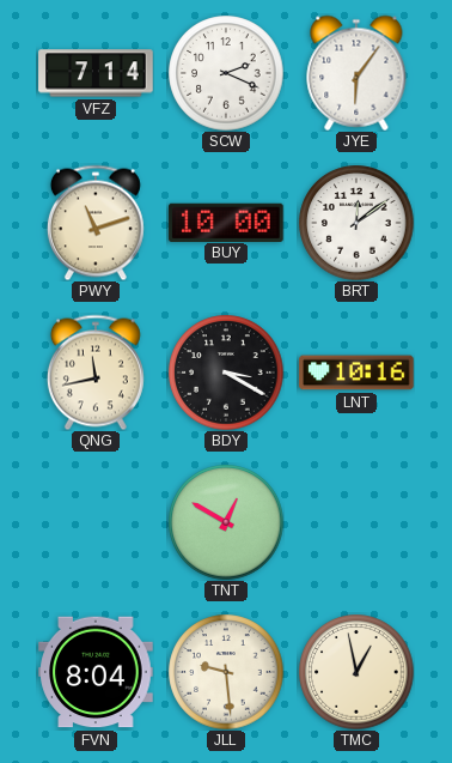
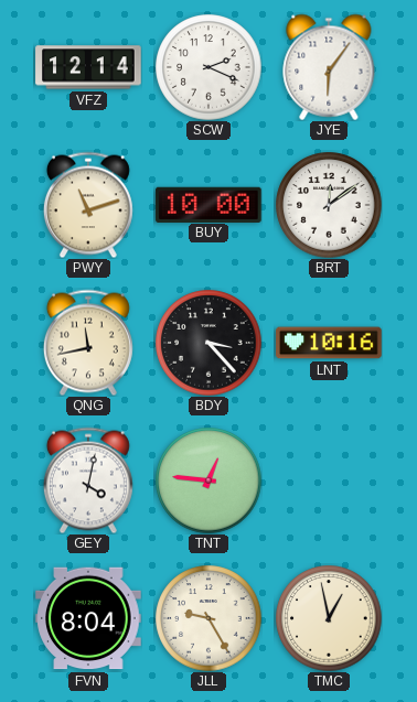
VFZ: 7:14 -> 12:14
BDY: 3:20 -> 3:23
GEY: none -> 4:02
TNT: 12:50 -> 12:46
JLL: 9:29 -> 9:25
